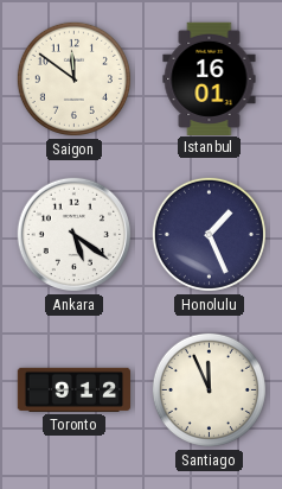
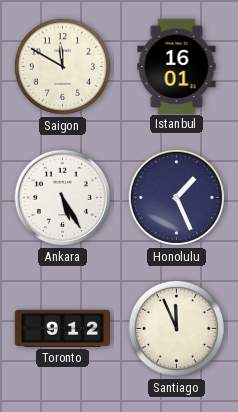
Saigon: 11:51 -> 11:50
Ankara: 5:21 -> 5:25
